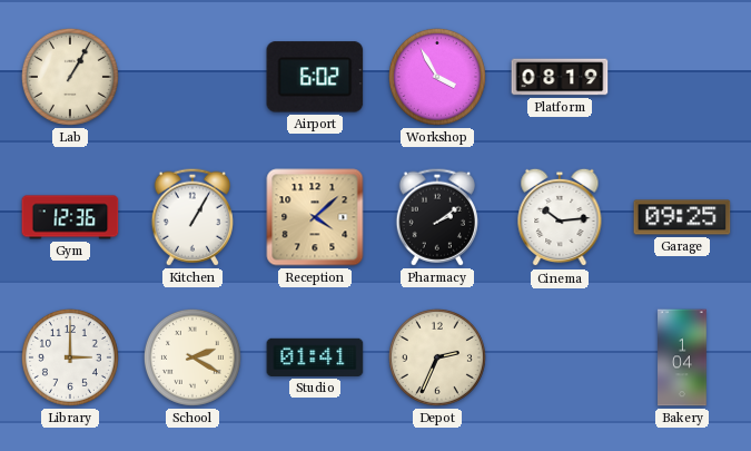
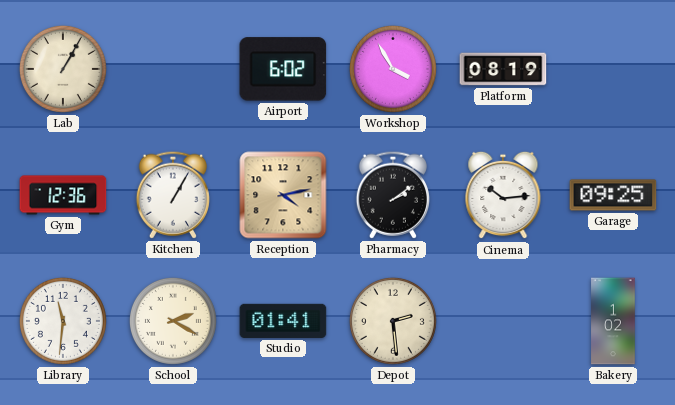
Reception: 4:08 -> 4:13
Library: 3:00 -> 11:31
Depot: 2:34 -> 2:29
Bakery: 1:04 -> 1:02
